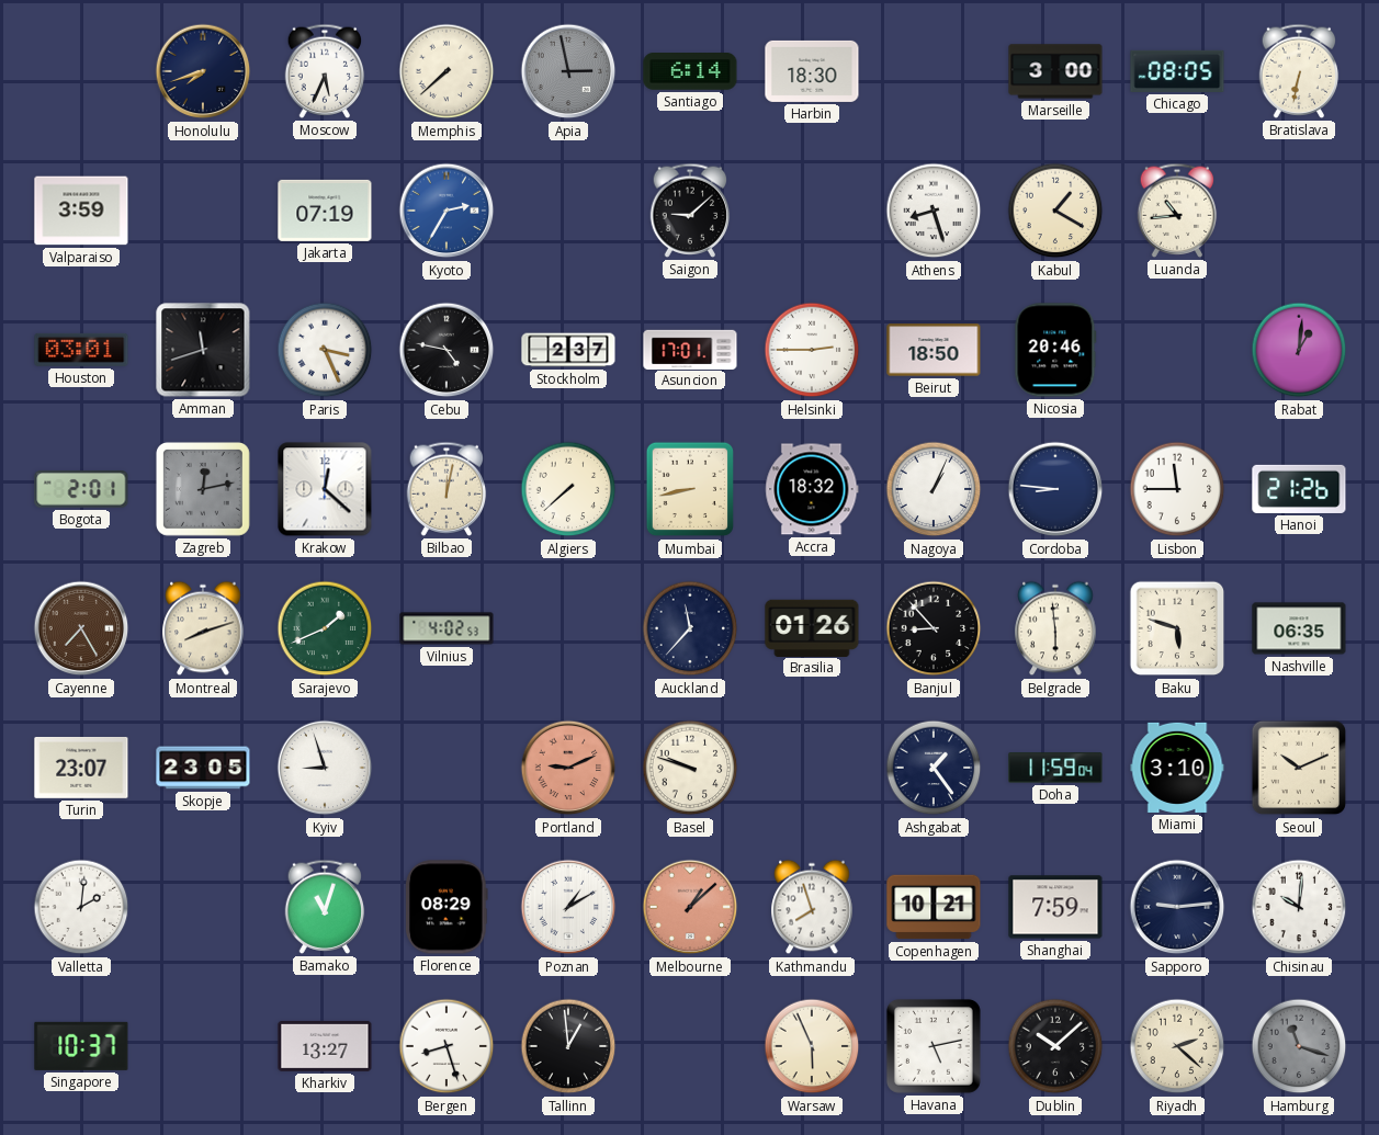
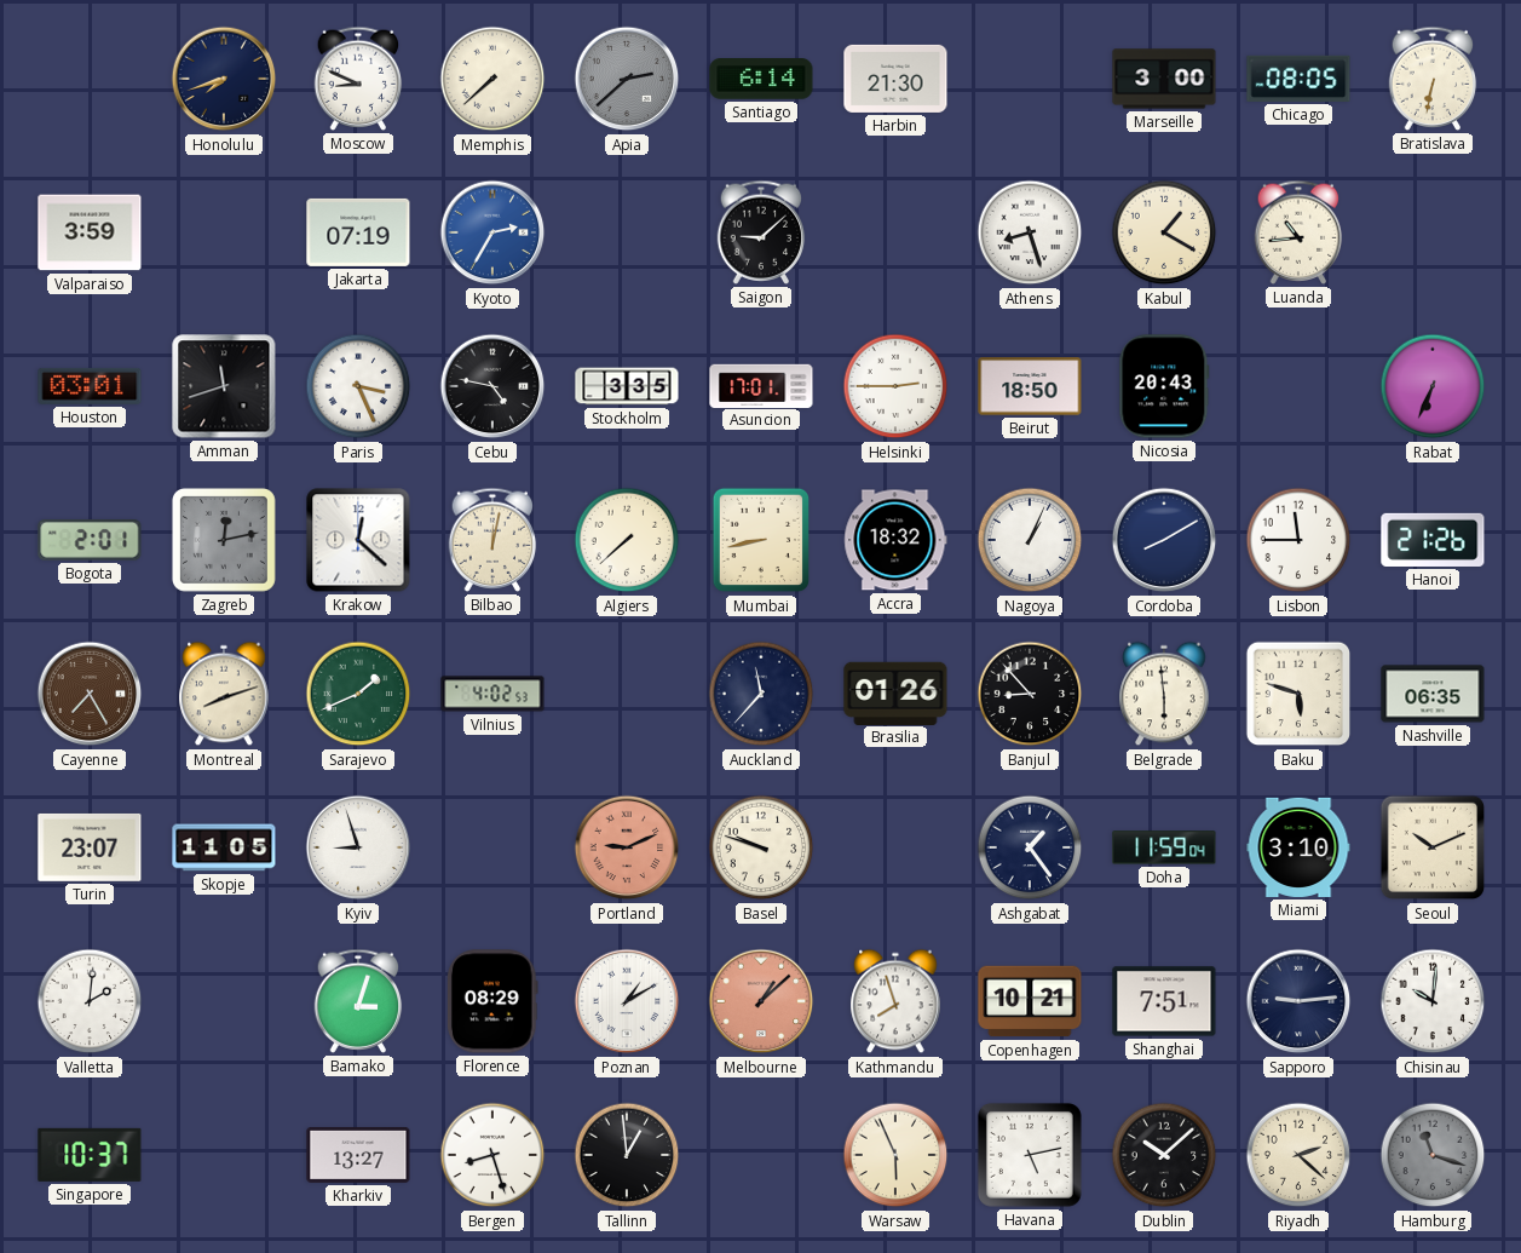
Moscow: 5:34 -> 8:49
Apia: 2:58 -> 2:38
Harbin: 18:30 -> 21:30
Stockholm: 2:37 -> 3:35
Nicosia: 20:46 -> 20:43
Rabat: 1:01 -> 6:34
Cordoba: 8:46 -> 8:10
Skopje: 23:05 -> 11:05
Bamako: 11:03 -> 3:03
Shanghai: 7:59 -> 7:51
